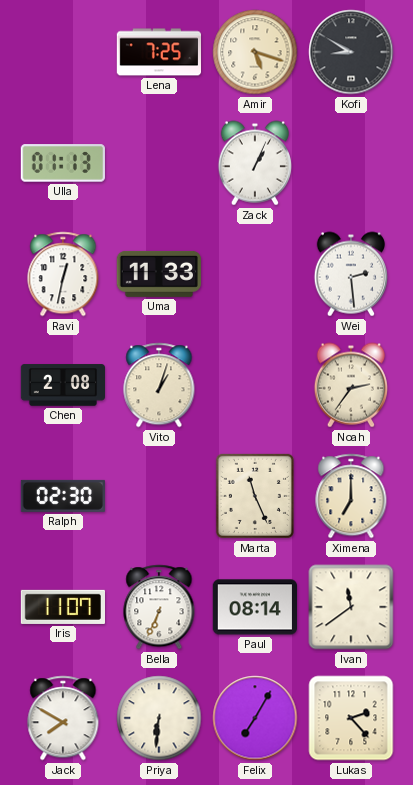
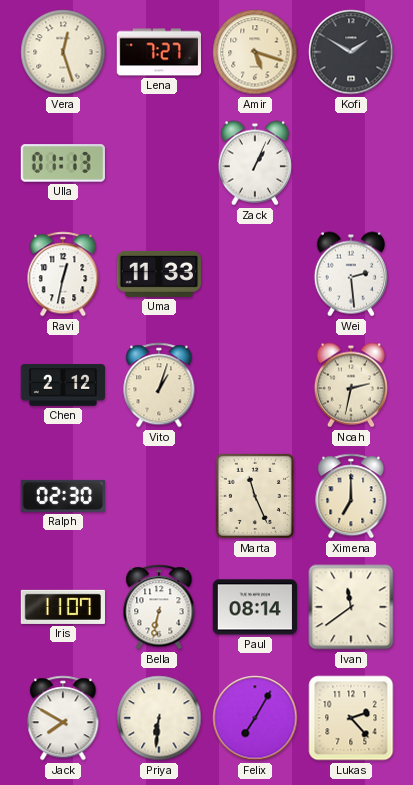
Vera: none -> 12:27
Lena: 7:25 -> 7:27
Kofi: 8:50 -> 1:50
Chen: 2:08 -> 2:12
Noah: 2:36 -> 2:32
Bella: 6:34 -> 6:32
